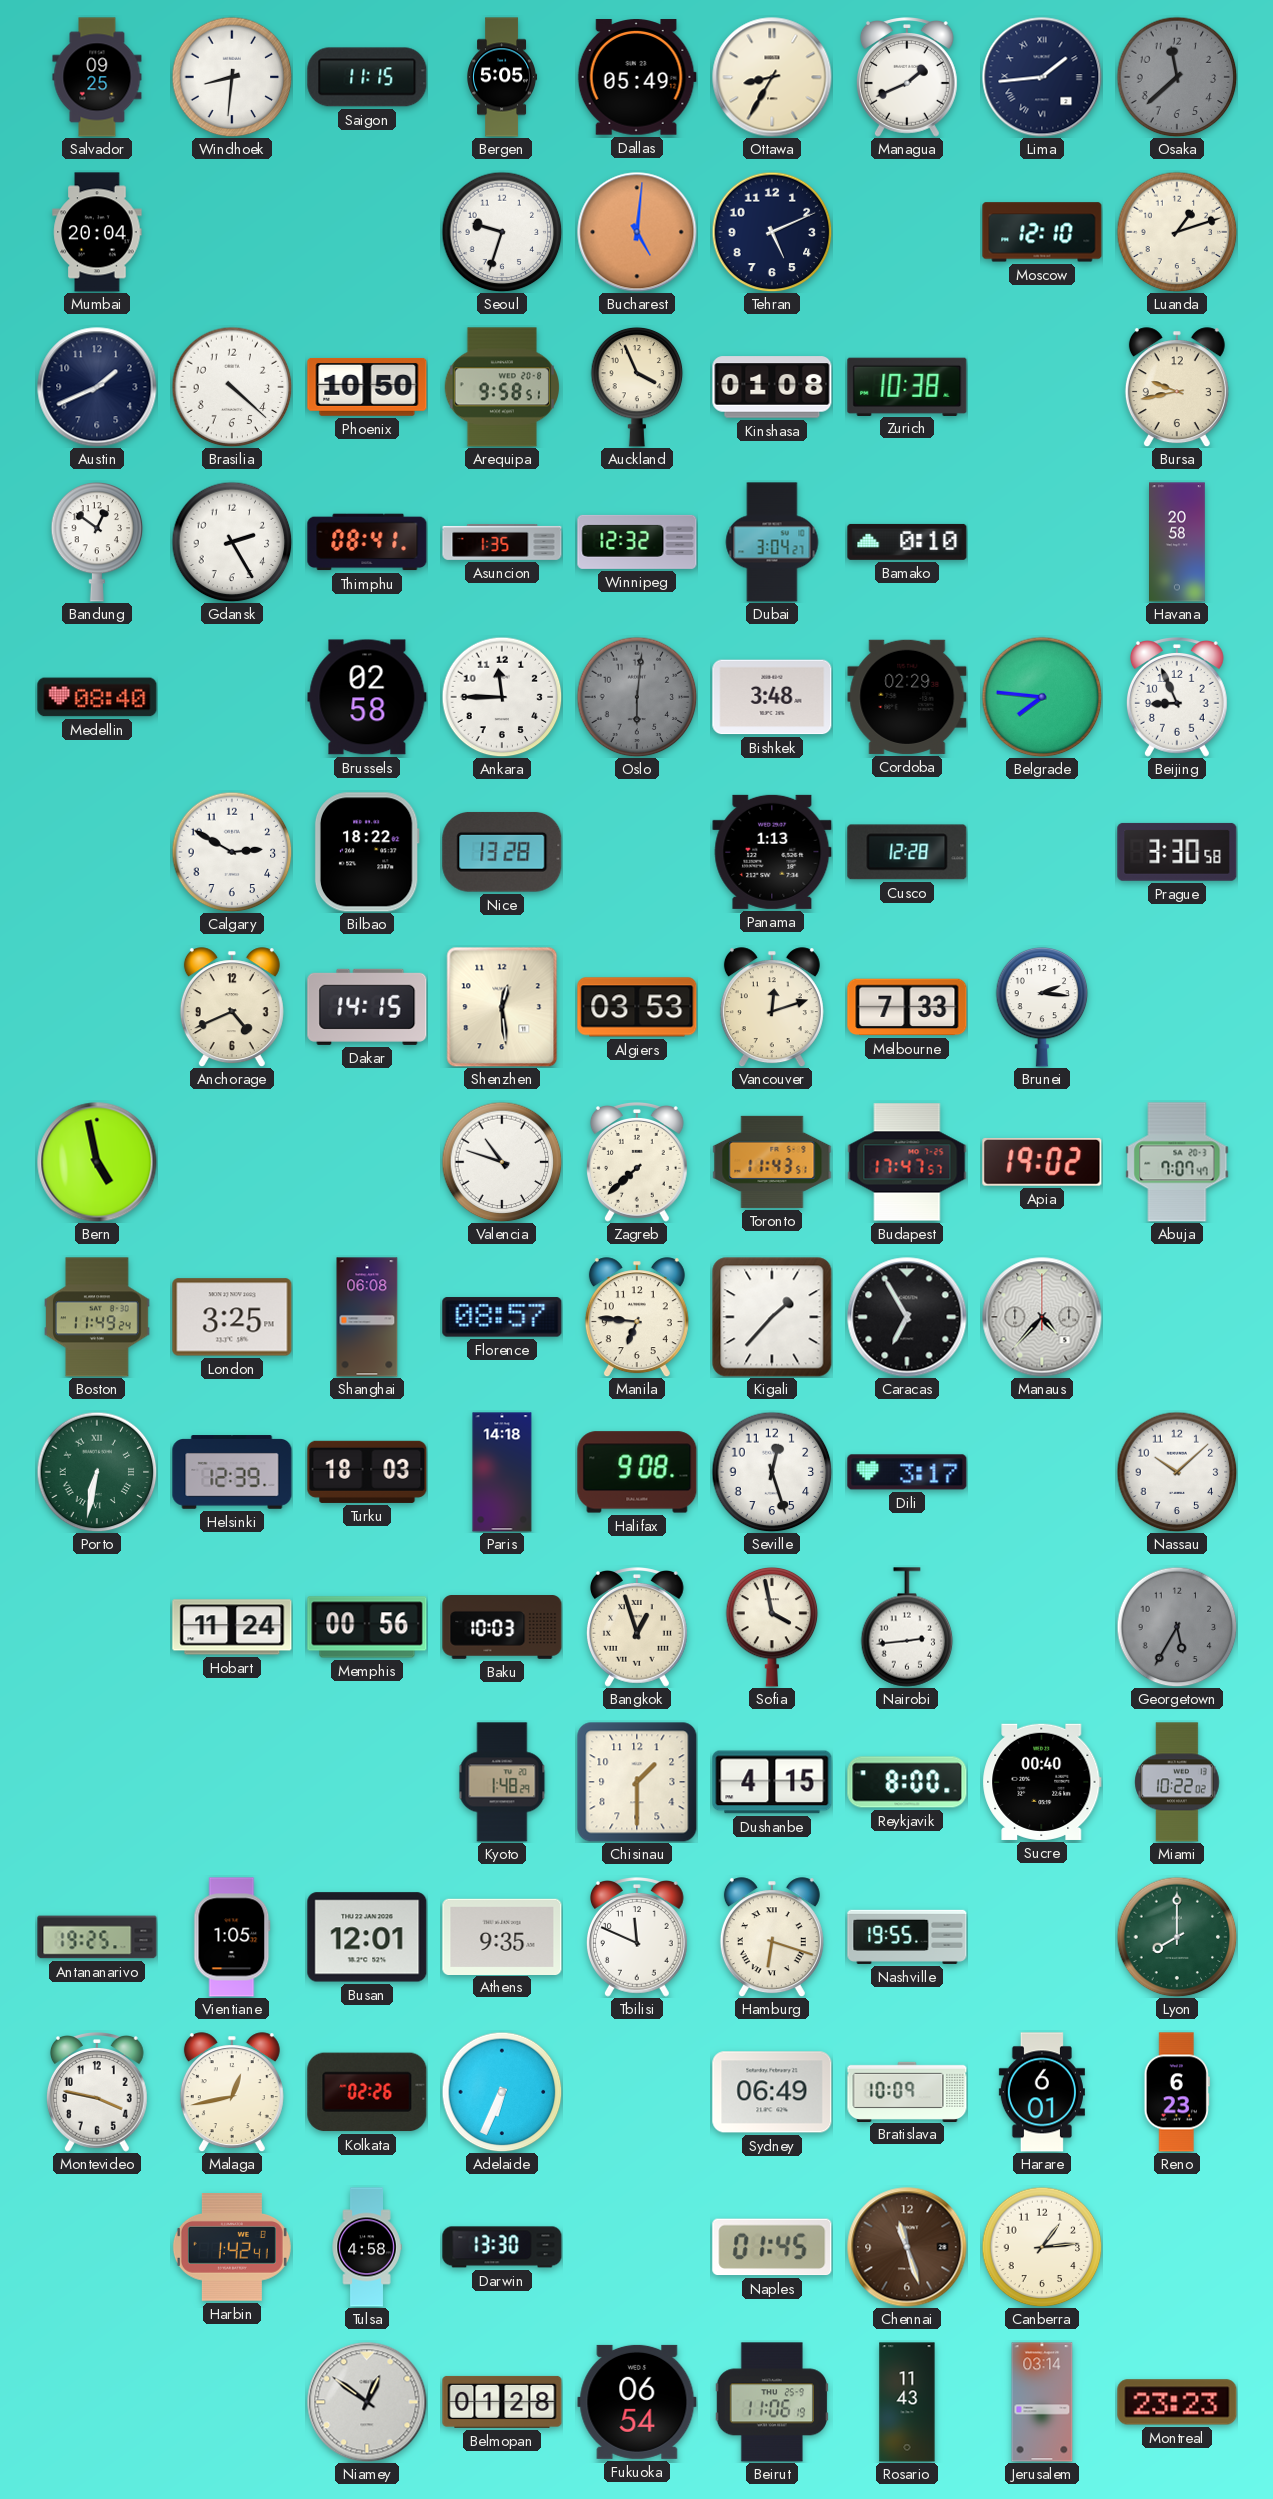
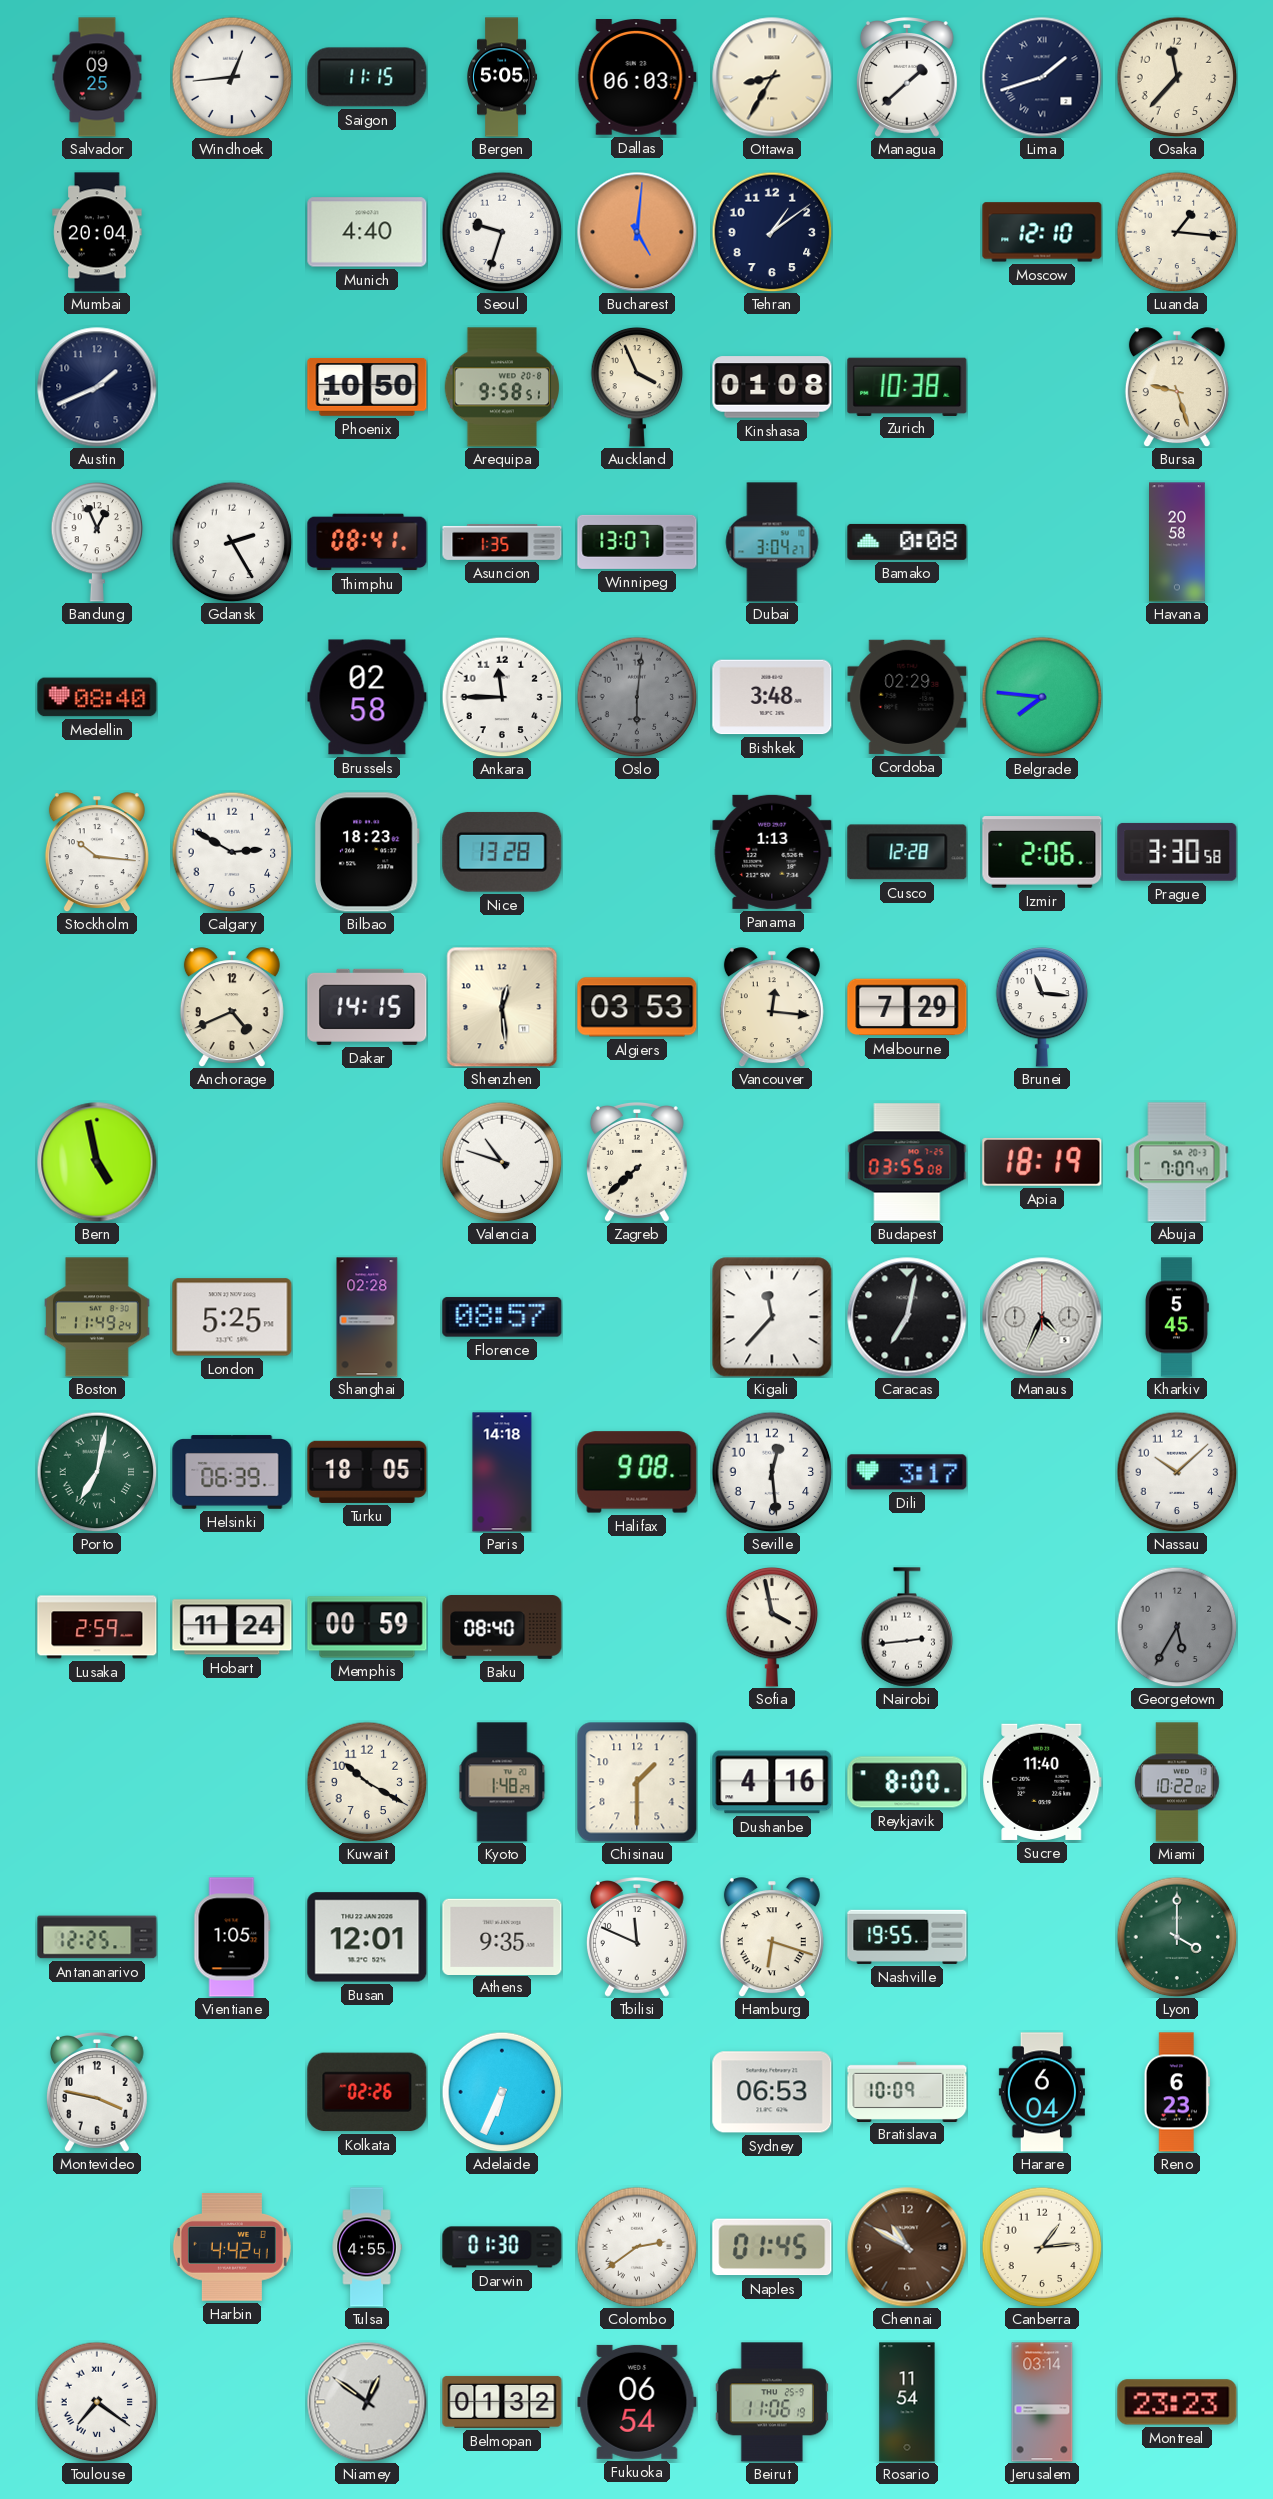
Windhoek: 8:31 -> 12:44
Dallas: 05:49 -> 06:03
Managua: 1:41 -> 1:38
Lima: 1:44 -> 1:42
Osaka: 11:38 -> 11:37
Osaka dial: grey -> cream
Munich: none -> 4:40
Tehran: 5:11 -> 1:09
Luanda: 1:12 -> 1:16
Brasilia: 4:22 -> none
Bursa: 9:43 -> 9:27
Bandung: 12:51 -> 12:56
Winnipeg: 12:32 -> 13:07
Bamako: 0:10 -> 0:08
Beijing: 8:56 -> none
Stockholm: none -> 10:16
Bilbao: 18:22 -> 18:23
Izmir: none -> 2:06
Vancouver: 12:12 -> 12:16
Melbourne: 7:33 -> 7:29
Brunei: 2:16 -> 11:16
Toronto: 11:43 -> none
Budapest: 17:47 -> 03:55
Apia: 19:02 -> 18:19
London: 3:25 -> 5:25
Shanghai: 06:08 -> 02:28
Manila: 6:46 -> none
Kigali: 1:37 -> 11:37
Caracas: 6:55 -> 7:02
Manaus: 4:37 -> 4:34
Kharkiv: none -> 5:45
Porto: 6:32 -> 7:02
Helsinki: 12:39 -> 06:39
Turku: 18:03 -> 18:05
Seville: 12:27 -> 12:29
Lusaka: none -> 2:59
Memphis: 00:56 -> 00:59
Baku: 10:03 -> 08:40
Bangkok: 12:57 -> none
Kuwait: none -> 10:20
Dushanbe: 4:15 -> 4:16
Sucre: 00:40 -> 11:40
Antananarivo: 19:25 -> 12:25
Lyon: 8:00 -> 4:00
Malaga: 12:43 -> none
Sydney: 06:49 -> 06:53
Harare: 6:01 -> 6:04
Harbin: 1:42 -> 4:42
Tulsa: 4:58 -> 4:55
Darwin: 13:30 -> 01:30
Colombo: none -> 2:39
Chennai: 11:27 -> 10:50
Toulouse: none -> 7:21
Belmopan: 01:28 -> 01:32
Rosario: 11:43 -> 11:54
